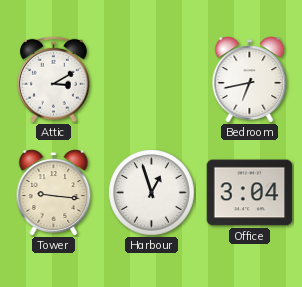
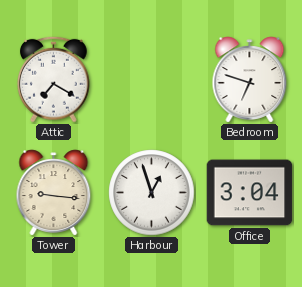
Attic: 3:10 -> 7:20
Bedroom: 6:43 -> 6:48
